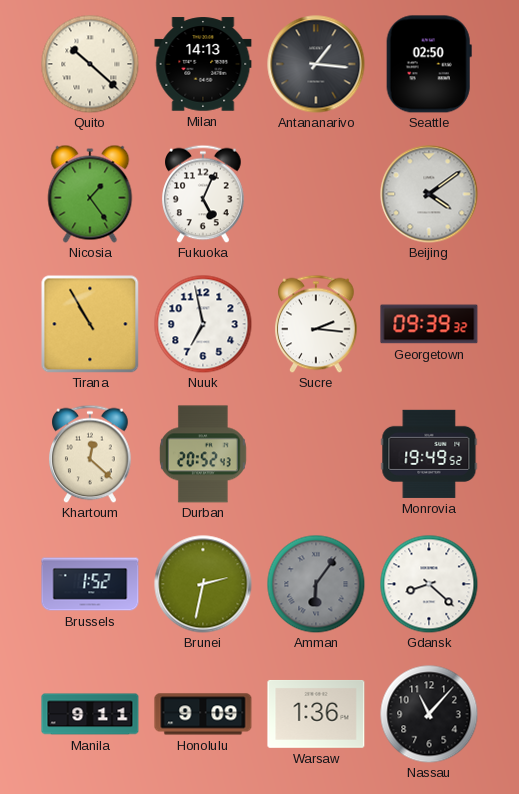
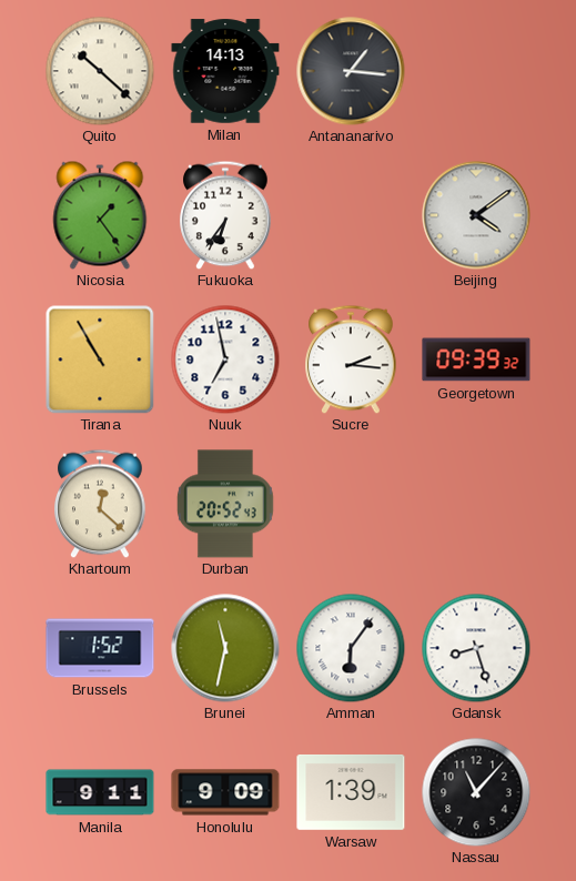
Seattle: 02:50 -> none
Fukuoka: 5:04 -> 6:36
Monrovia: 19:49 -> none
Brunei: 2:32 -> 11:32
Amman dial: grey -> white
Gdansk: 8:22 -> 8:27
Warsaw: 1:36 -> 1:39
